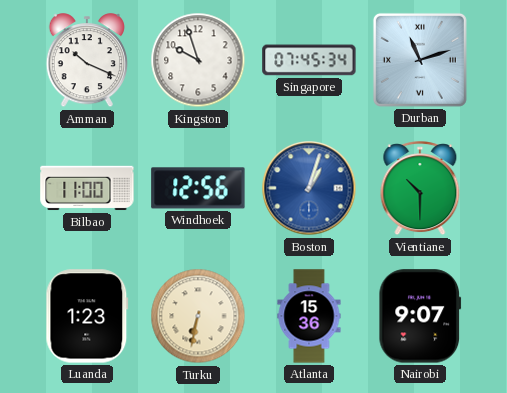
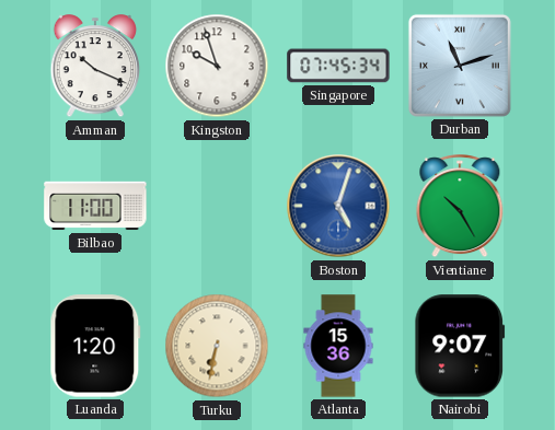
Windhoek: 12:56 -> none
Boston: 1:03 -> 5:03
Vientiane: 10:30 -> 10:25
Luanda: 1:23 -> 1:20
